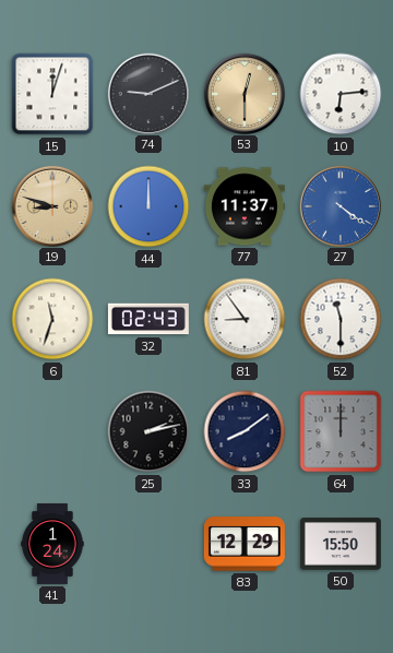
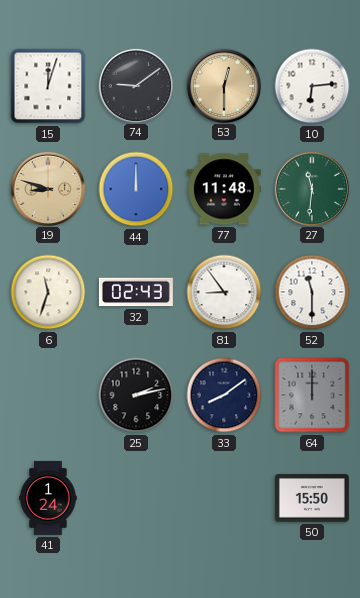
74: 9:11 -> 9:09
77: 11:37 -> 11:48
27: 4:21 -> 11:31
27 dial: blue -> green
83: 12:29 -> none
